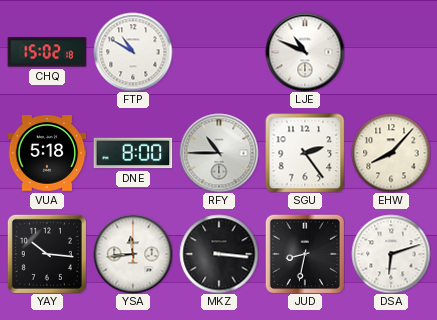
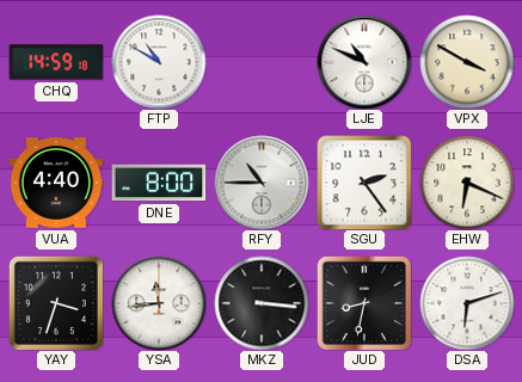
CHQ: 15:02 -> 14:59
VPX: none -> 3:50
VUA: 5:18 -> 4:40
EHW: 8:07 -> 6:19
YAY: 10:16 -> 3:33
